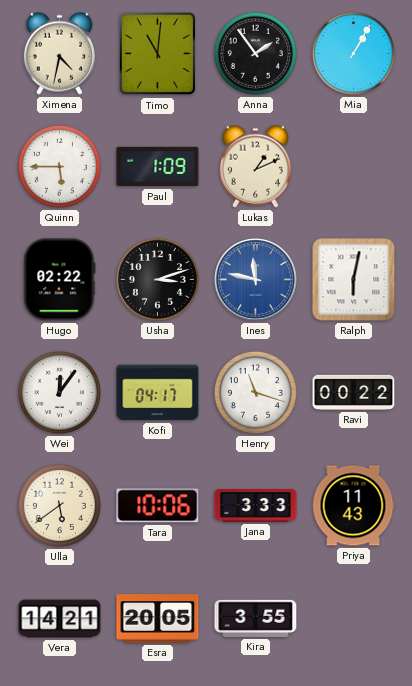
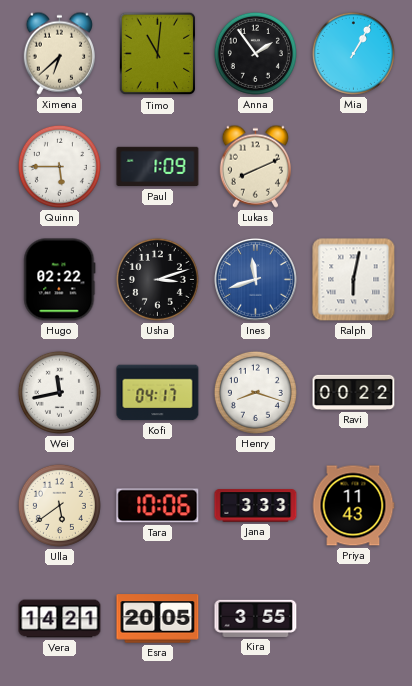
Ximena: 4:32 -> 6:38
Lukas: 1:11 -> 8:11
Ines: 11:47 -> 11:42
Wei: 12:06 -> 11:43
Henry: 11:18 -> 8:18
